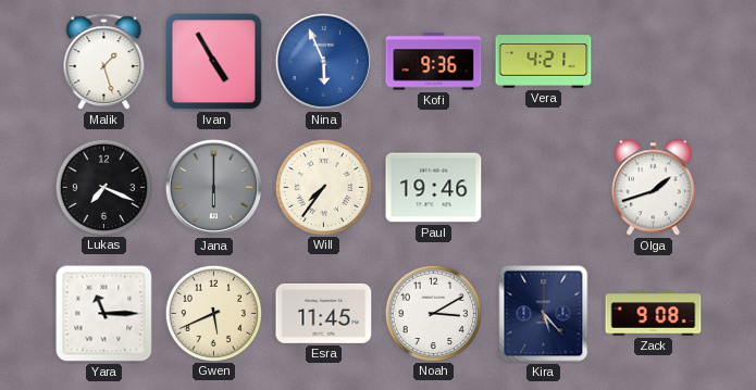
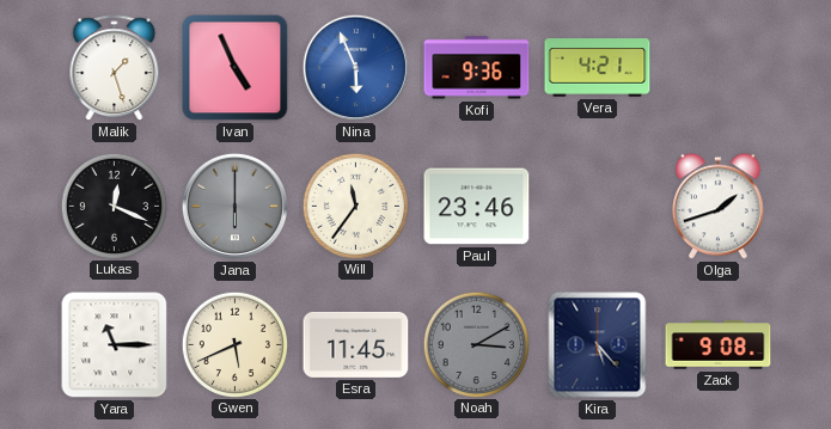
Ivan: 4:55 -> 4:56
Lukas: 7:19 -> 12:19
Will: 7:36 -> 11:36
Paul: 19:46 -> 23:46
Noah dial: white -> grey
